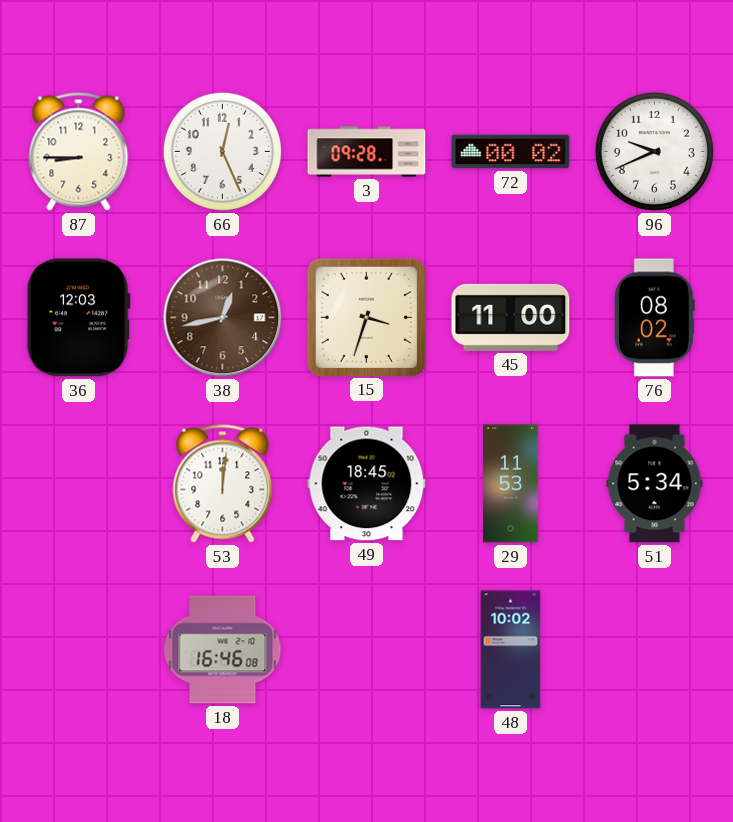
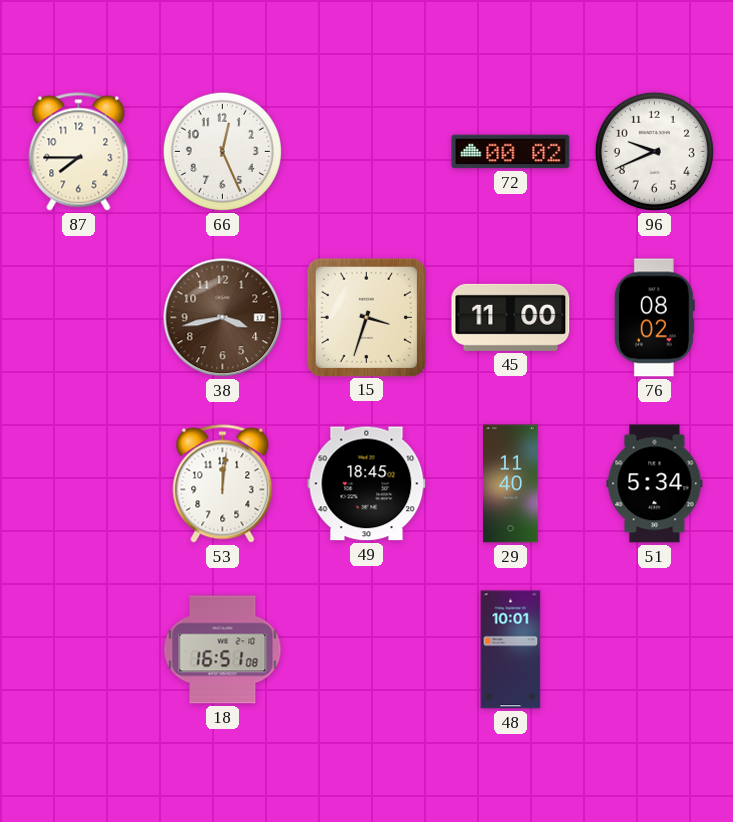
87: 8:45 -> 7:45
3: 09:28 -> none
36: 12:03 -> none
38: 12:43 -> 3:43
29: 11:53 -> 11:40
18: 16:46 -> 16:51
48: 10:02 -> 10:01
